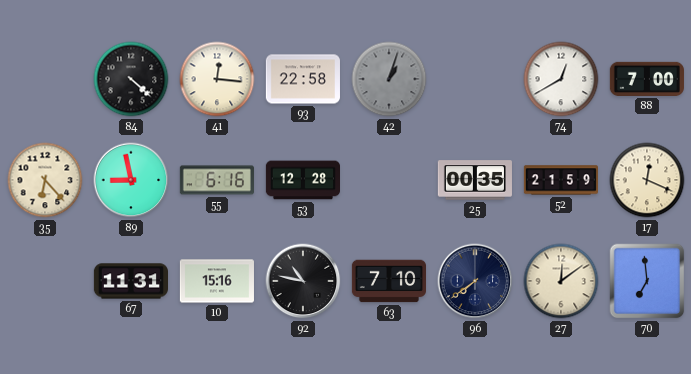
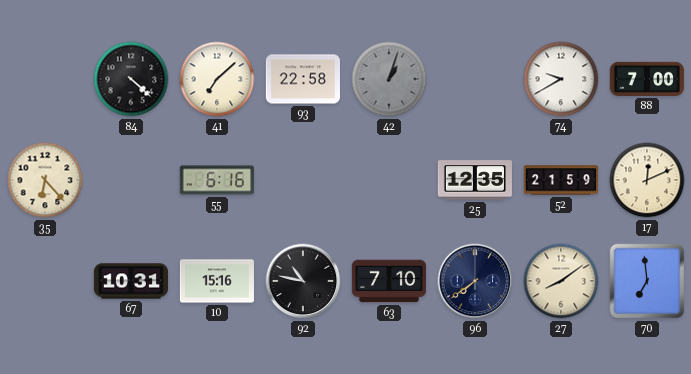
41: 12:16 -> 7:08
74: 12:40 -> 9:40
89: 8:58 -> none
53: 12:28 -> none
25: 00:35 -> 12:35
17: 12:19 -> 12:11
67: 11:31 -> 10:31
27: 12:09 -> 8:09
